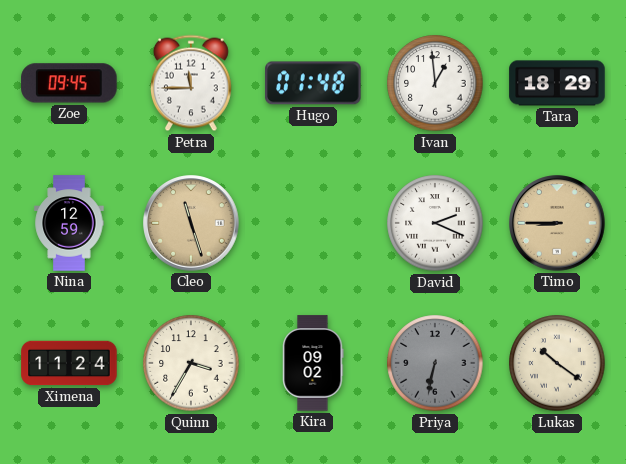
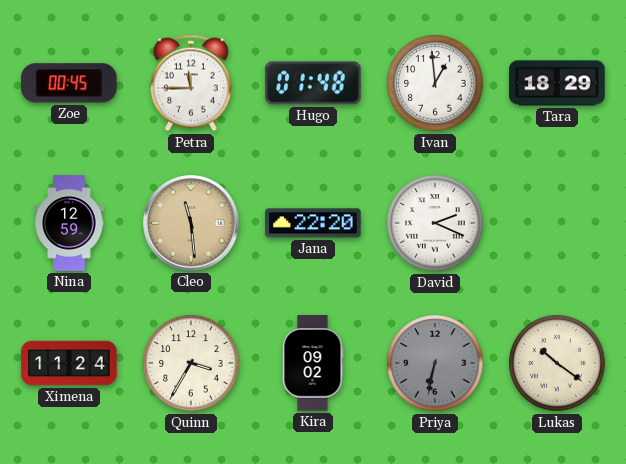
Zoe: 09:45 -> 00:45
Cleo: 11:27 -> 11:29
Jana: none -> 22:20
Timo: 8:45 -> none
